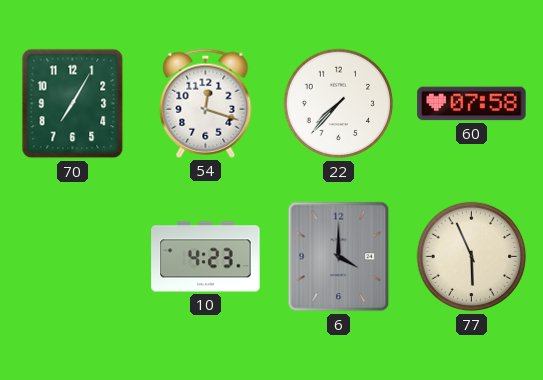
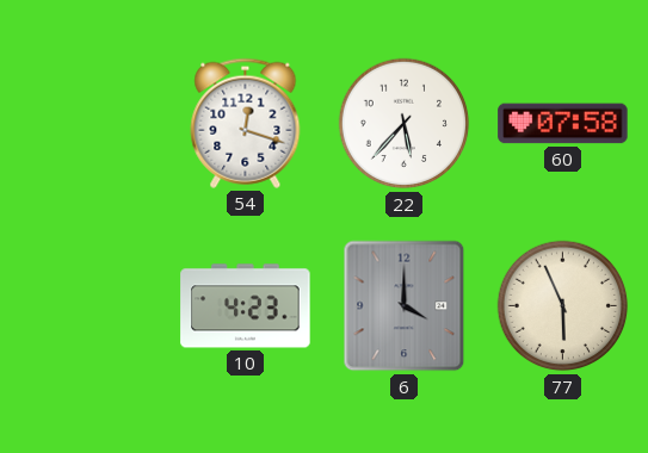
70: 7:05 -> none
22: 7:37 -> 5:37
